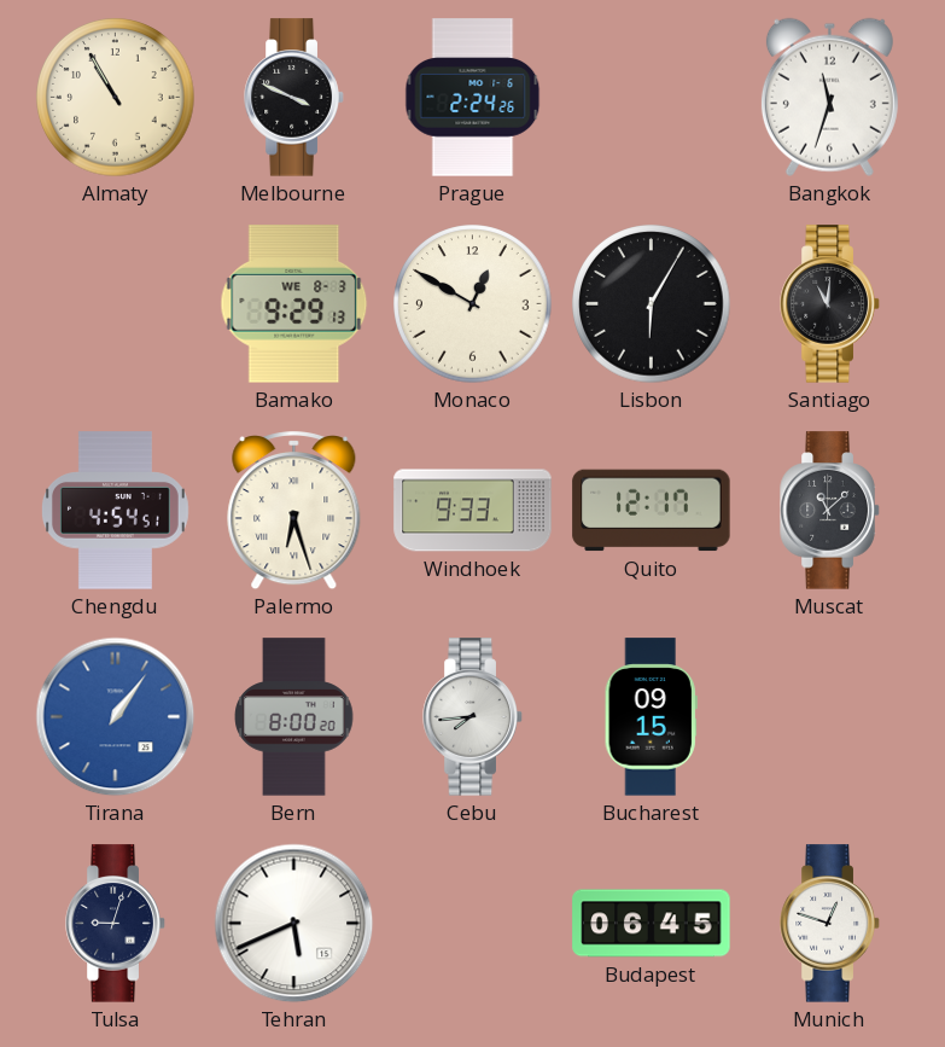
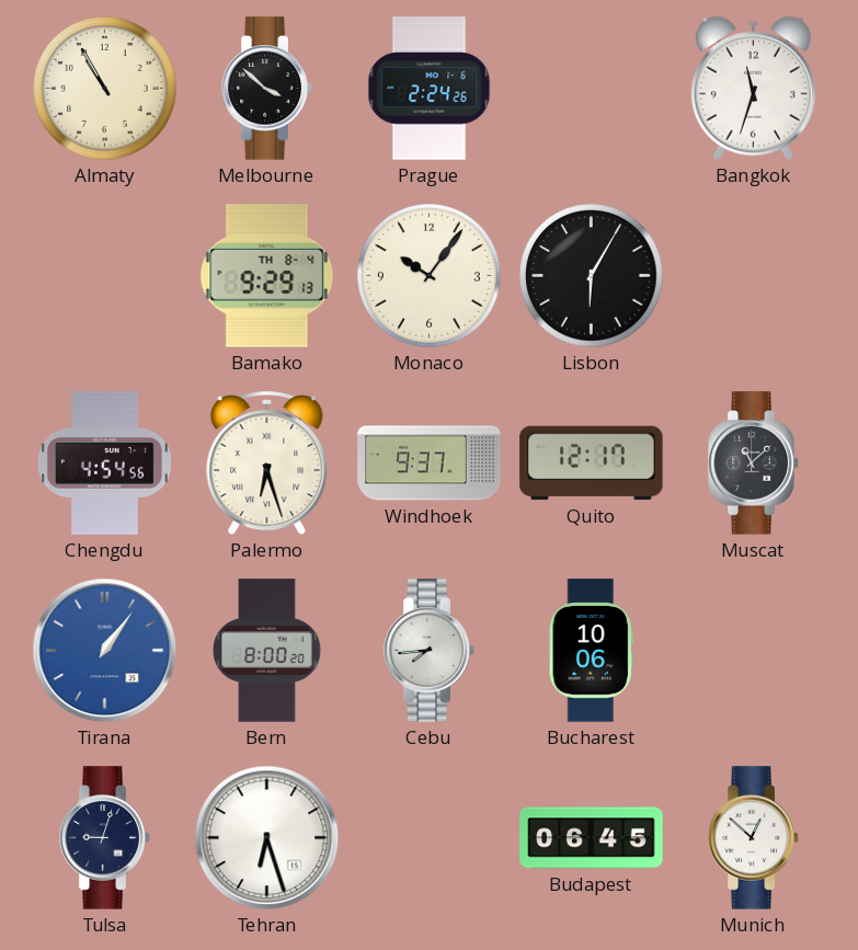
Melbourne: 3:49 -> 3:52
Bamako date: WE 8-3 -> TH 8-4
Monaco: 12:50 -> 10:06
Santiago: 11:01 -> none
Chengdu: 4:54:51 -> 4:54:56
Windhoek: 9:33 -> 9:37
Bucharest: 09:15 -> 10:06
Tehran: 5:41 -> 6:27
Munich: 12:48 -> 12:52
